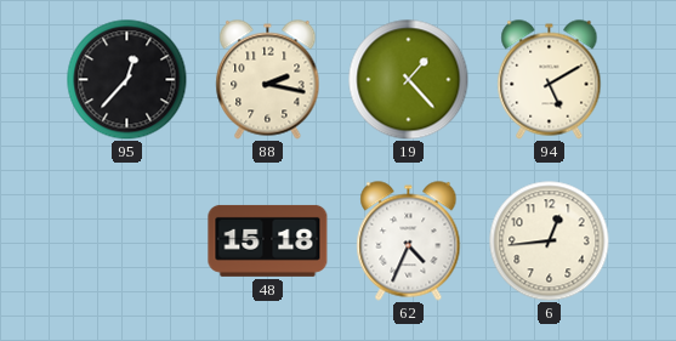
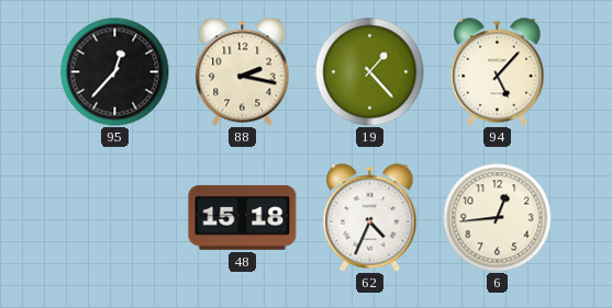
94: 5:10 -> 5:07
